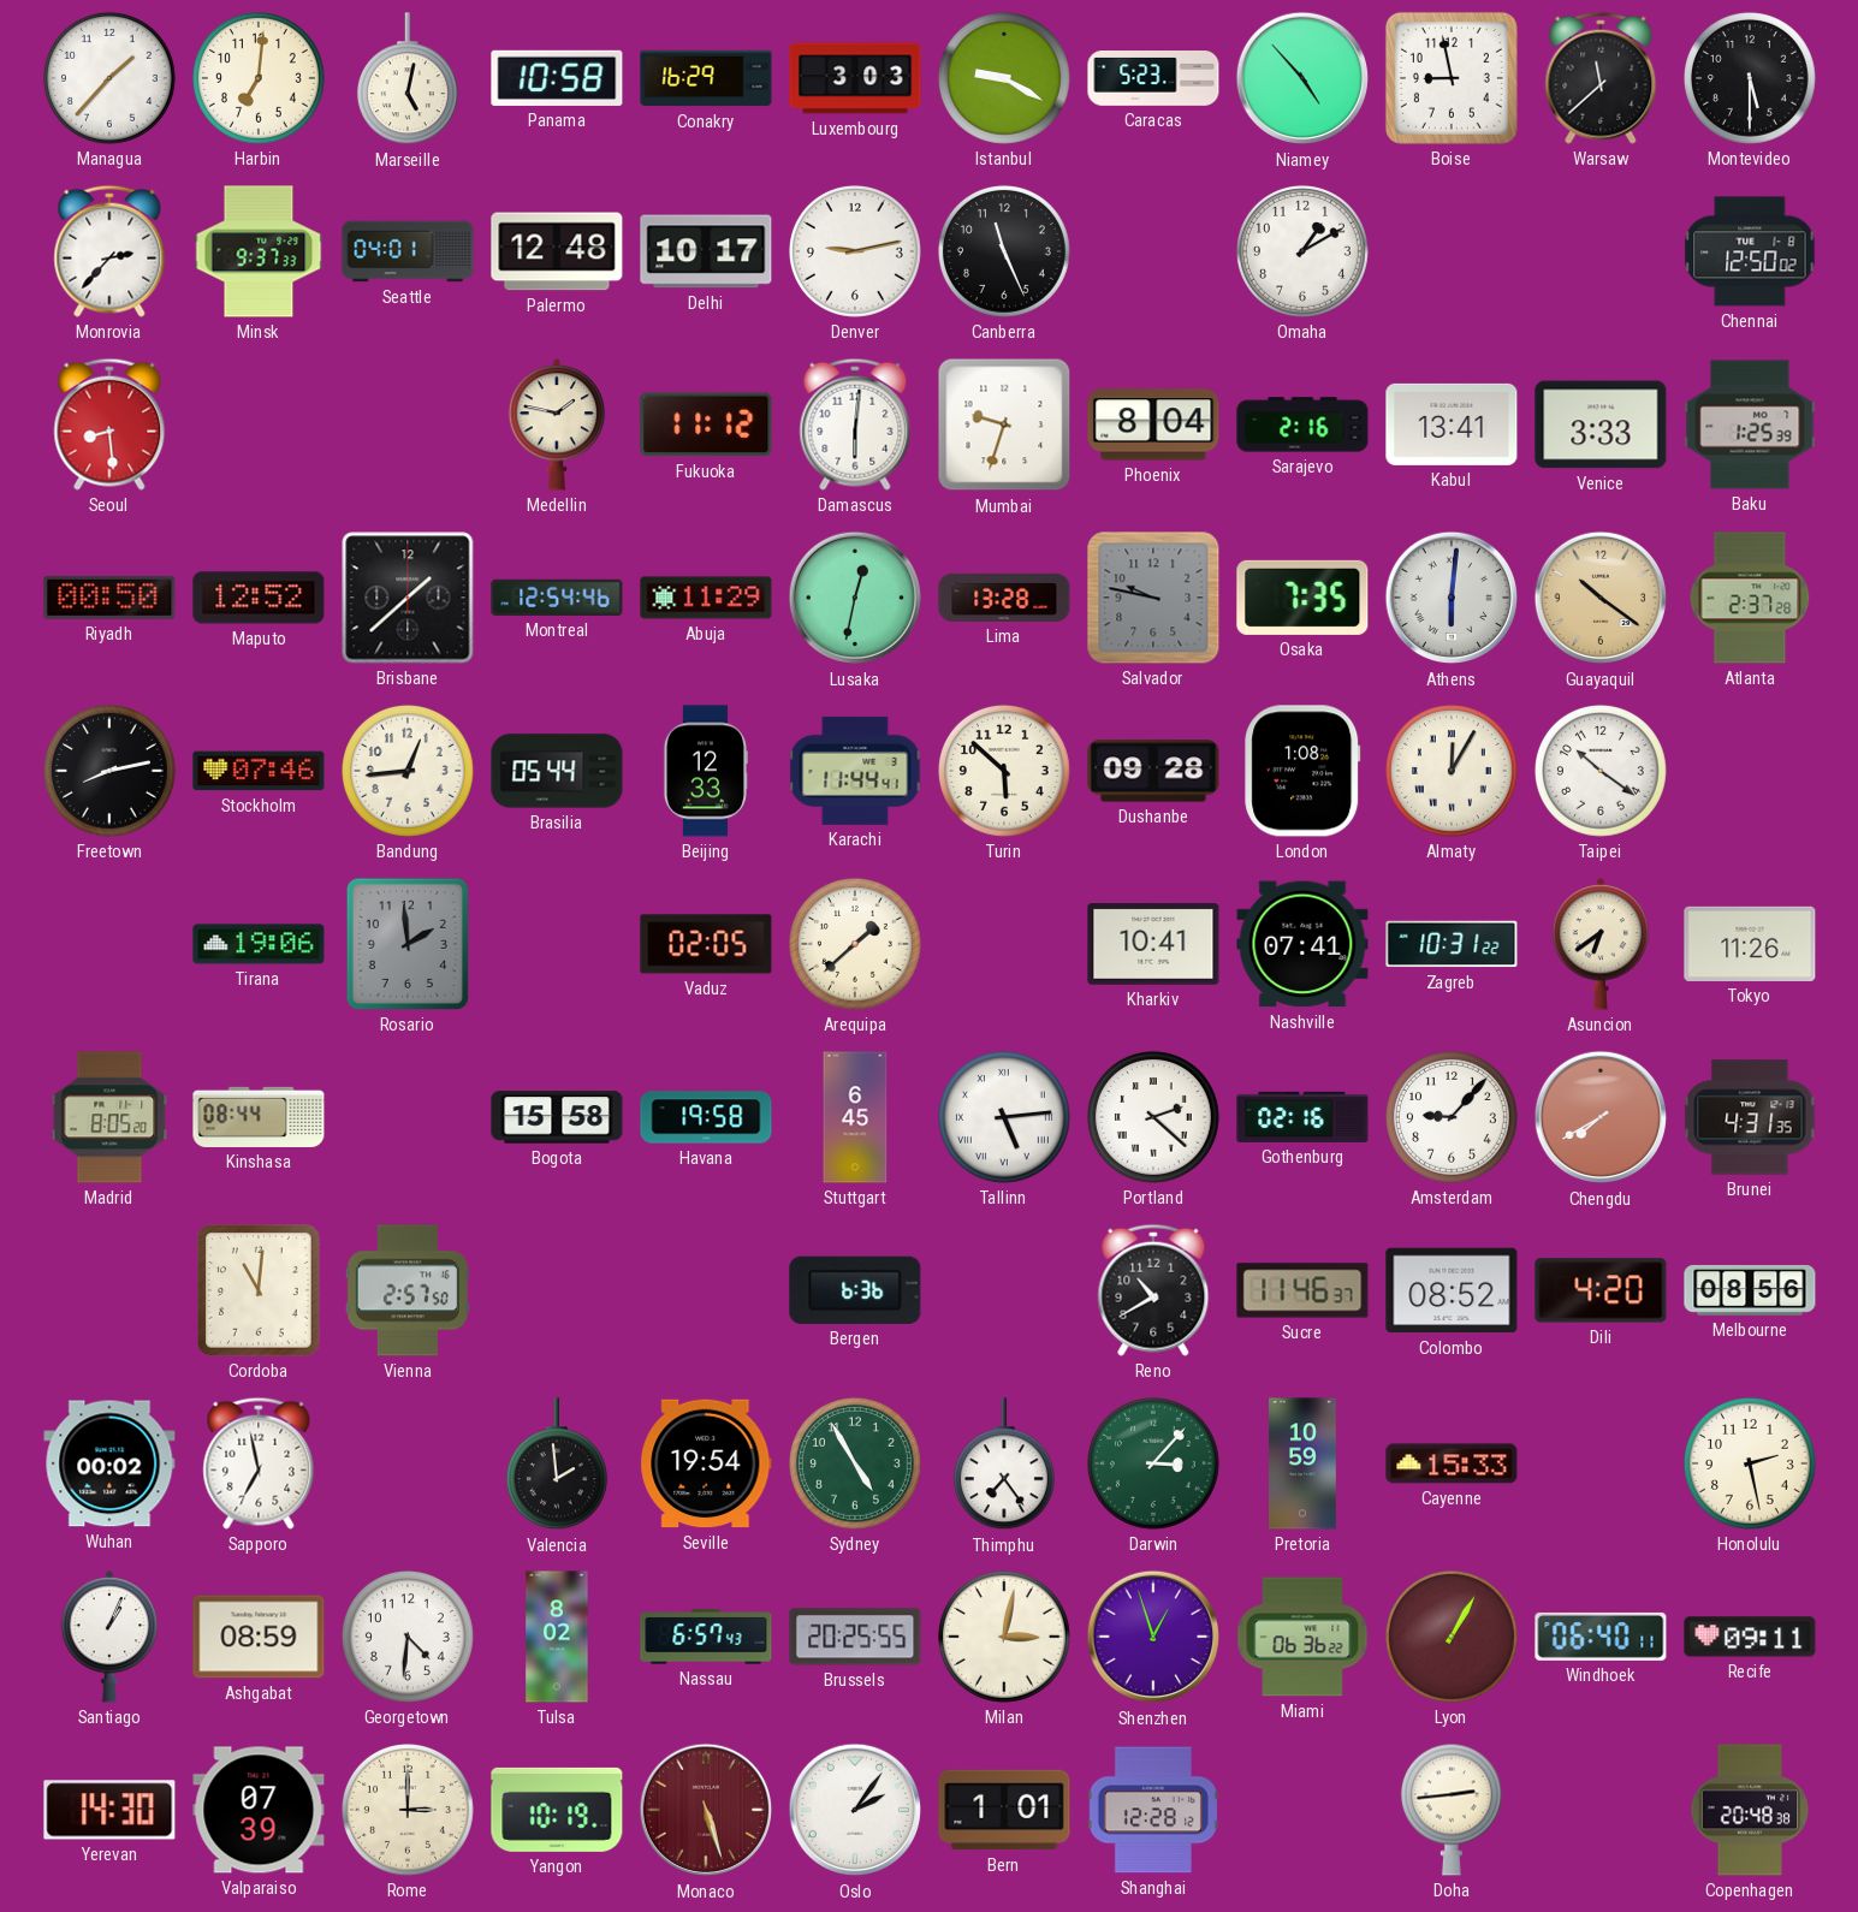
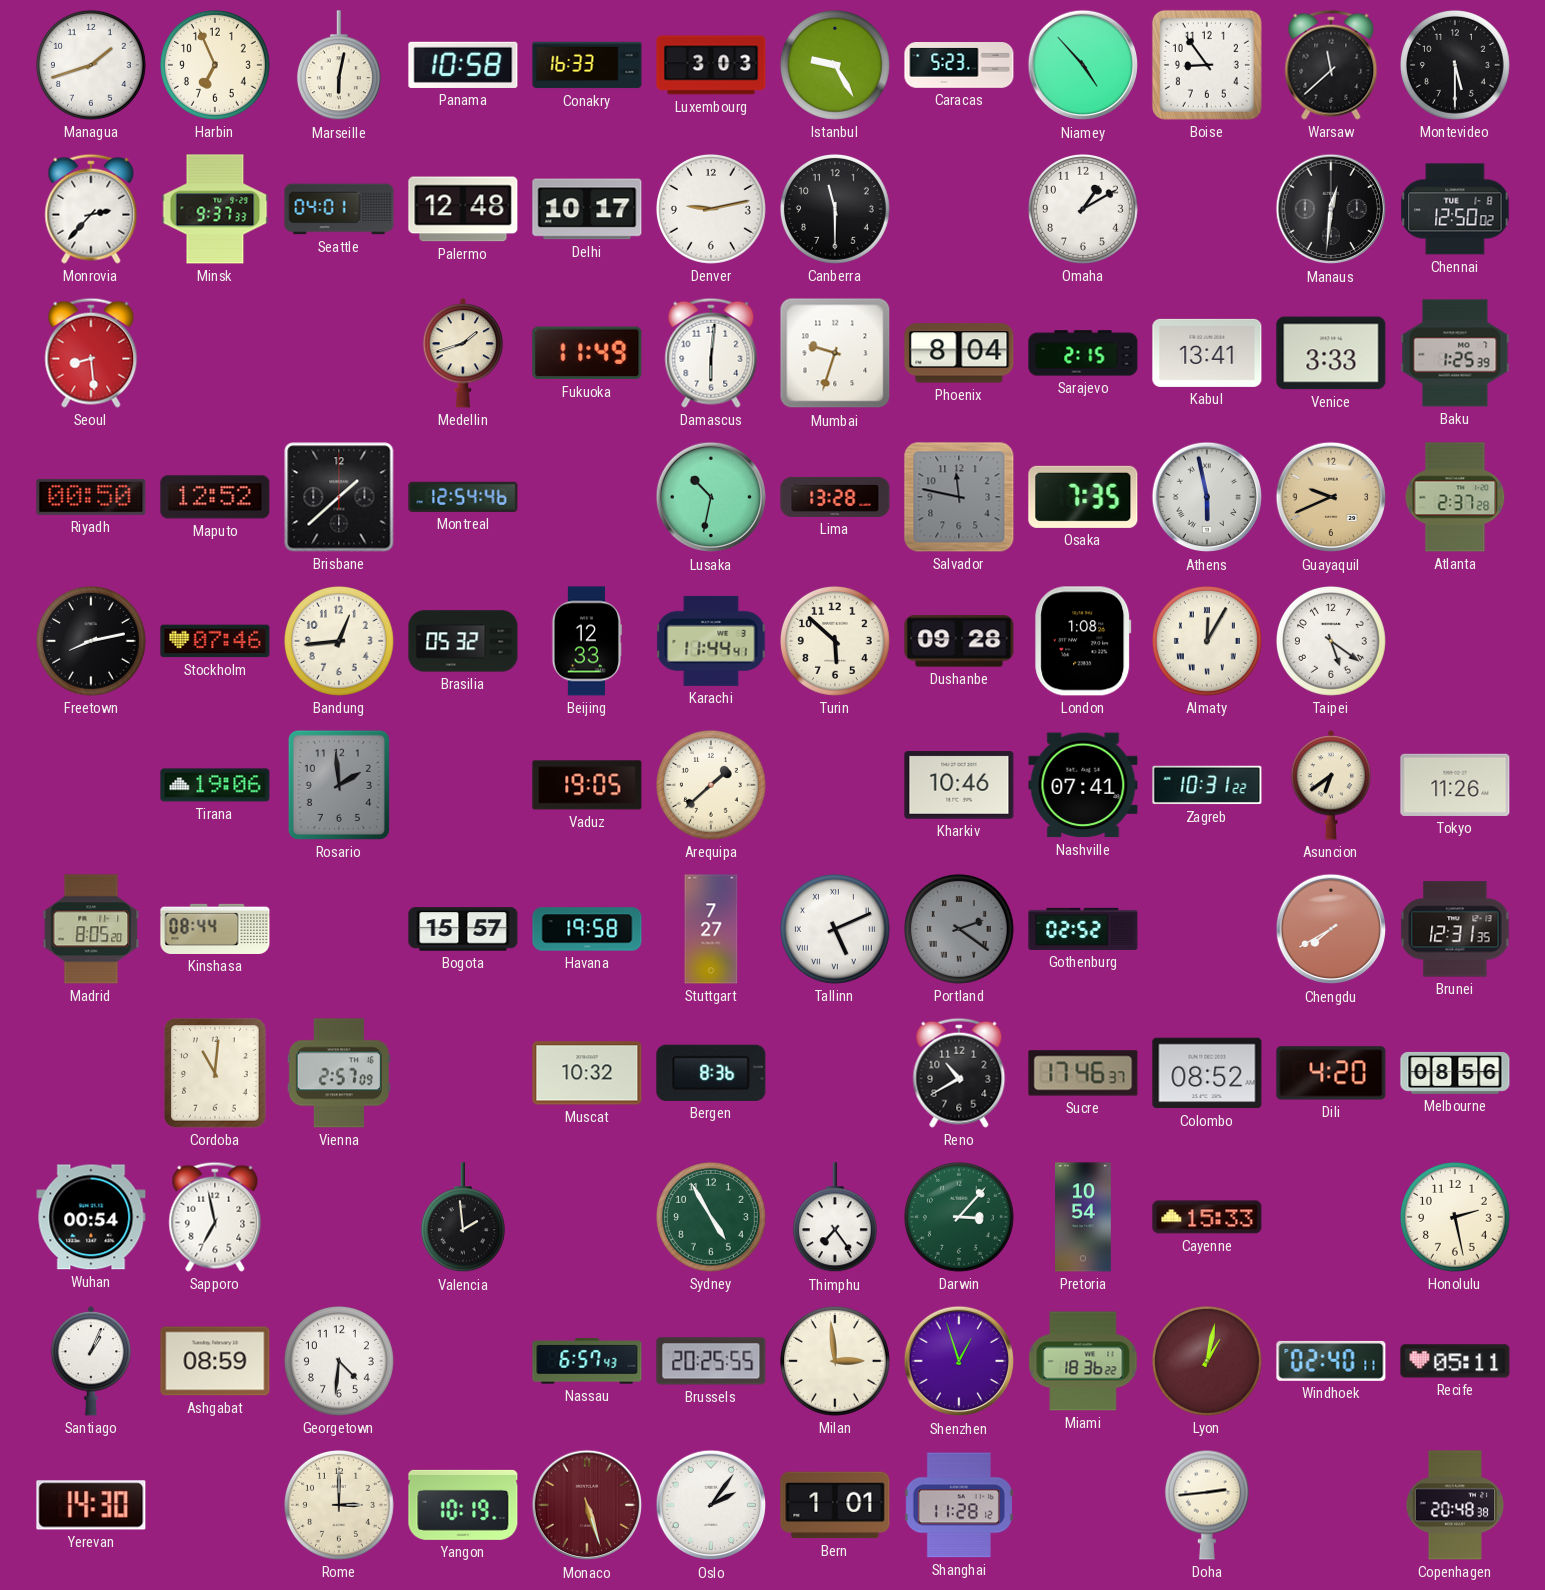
Managua: 1:37 -> 1:42
Harbin: 7:01 -> 6:56
Marseille: 5:02 -> 6:02
Conakry: 16:29 -> 16:33
Istanbul: 9:20 -> 9:25
Boise: 8:58 -> 8:54
Canberra: 11:26 -> 11:30
Manaus: none -> 12:31
Medellin: 1:47 -> 1:42
Fukuoka: 11:12 -> 11:49
Sarajevo: 2:16 -> 2:15
Abuja: 11:29 -> none
Lusaka: 12:32 -> 10:32
Salvador: 9:47 -> 11:47
Athens: 6:01 -> 5:58
Guayaquil: 10:21 -> 9:41
Brasilia: 05:44 -> 05:32
Taipei: 10:21 -> 5:21
Vaduz: 02:05 -> 19:05
Kharkiv: 10:41 -> 10:46
Bogota: 15:58 -> 15:57
Stuttgart: 6:45 -> 7:27
Tallinn: 5:14 -> 5:11
Portland: 2:22 -> 2:21
Portland dial: white -> grey
Gothenburg: 02:16 -> 02:52
Amsterdam: 9:07 -> none
Brunei: 4:31 -> 12:31
Vienna: 2:57:50 -> 2:57:09
Muscat: none -> 10:32
Bergen: 6:36 -> 8:36
Sucre: 11:46 -> 17:46
Wuhan: 00:02 -> 00:54
Seville: 19:54 -> none
Pretoria: 10:59 -> 10:54
Tulsa: 8:02 -> none
Milan: 3:02 -> 2:59
Miami: 06:36 -> 18:36
Lyon: 1:05 -> 1:02
Windhoek: 06:40 -> 02:40
Recife: 09:11 -> 05:11
Valparaiso: 07:39 -> none
Shanghai: 12:28 -> 11:28
